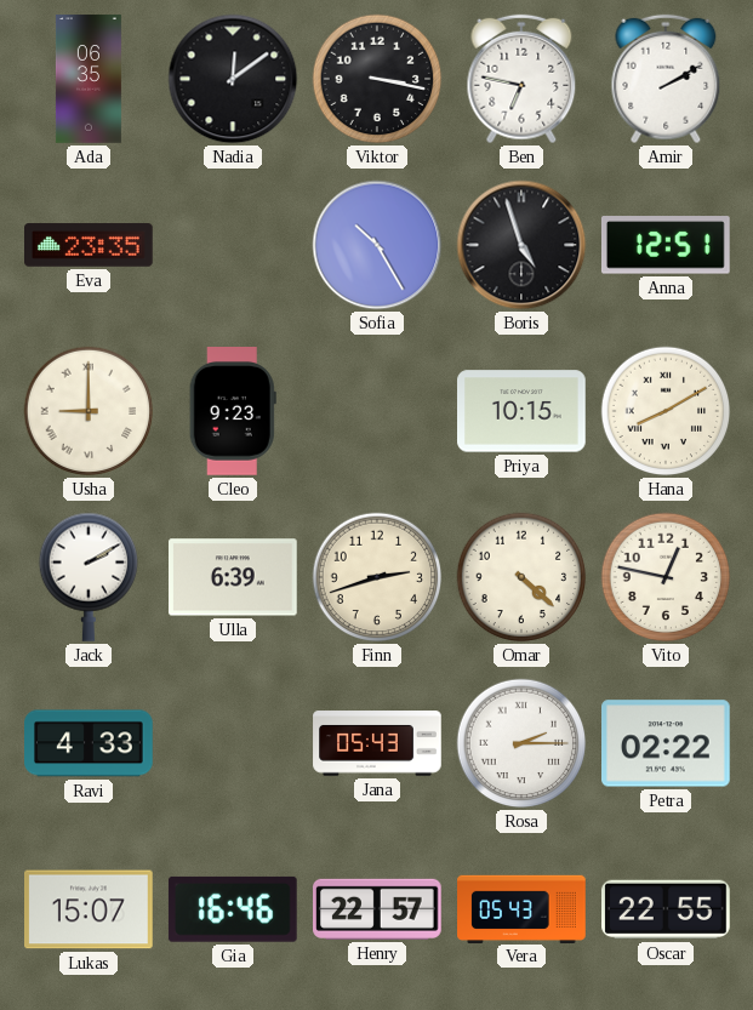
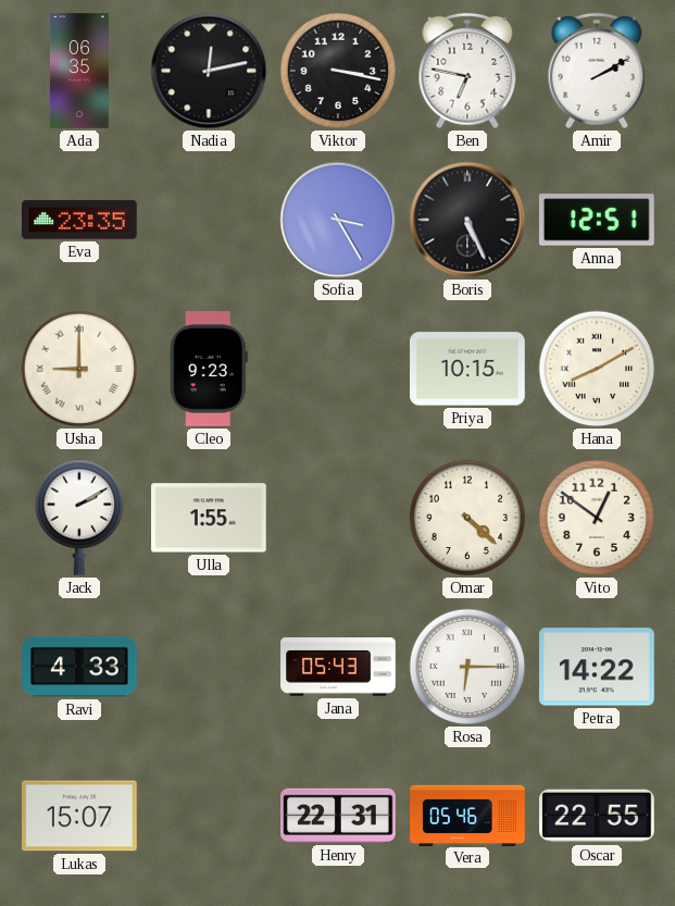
Nadia: 12:09 -> 12:13
Sofia: 10:25 -> 3:25
Boris: 4:57 -> 5:26
Ulla: 6:39 -> 1:55
Finn: 2:42 -> none
Vito: 12:47 -> 12:51
Rosa: 2:15 -> 6:15
Petra: 02:22 -> 14:22
Gia: 16:46 -> none
Henry: 22:57 -> 22:31
Vera: 05:43 -> 05:46
